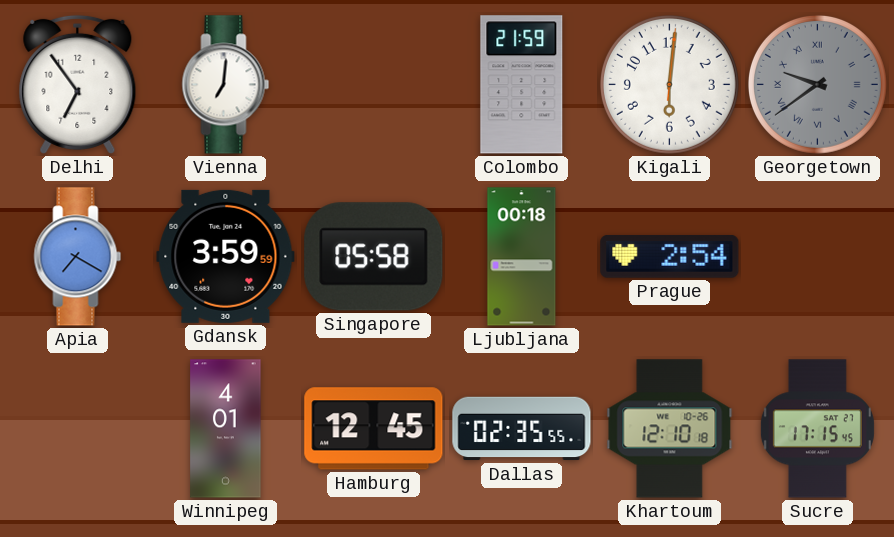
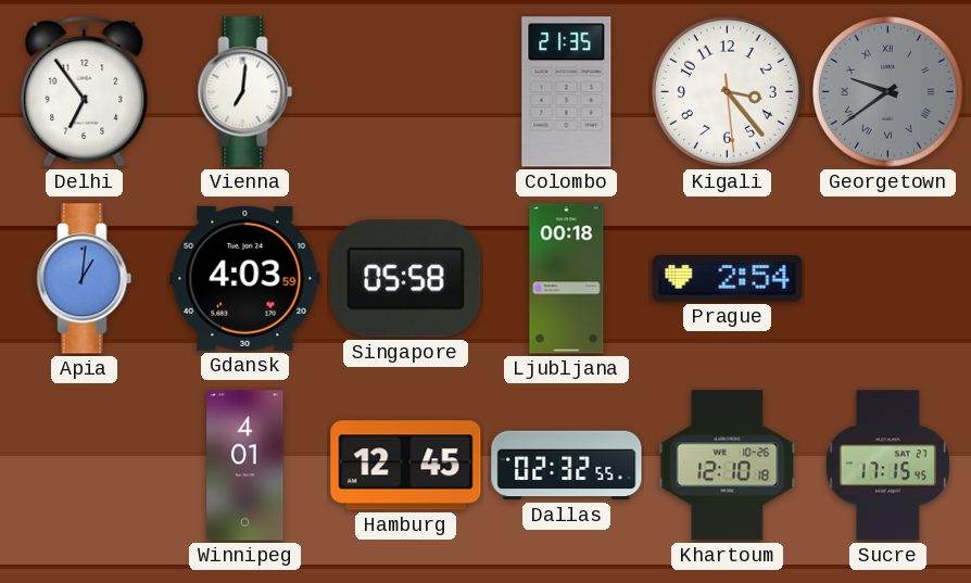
Colombo: 21:59 -> 21:35
Kigali: 6:01 -> 3:23
Apia: 7:20 -> 1:01
Gdansk: 3:59 -> 4:03
Dallas: 02:35 -> 02:32
